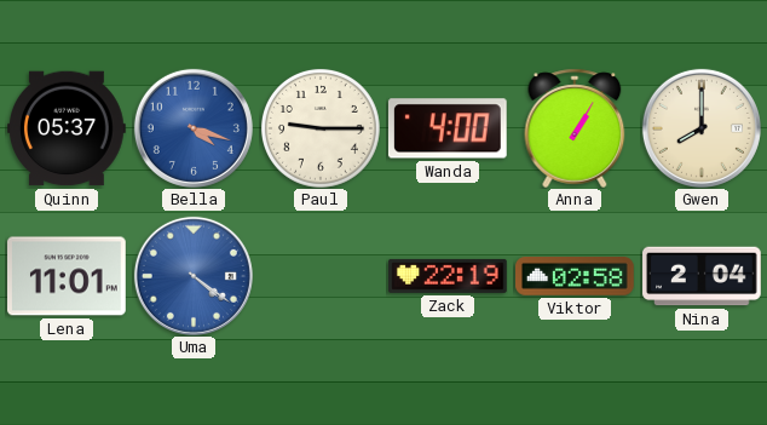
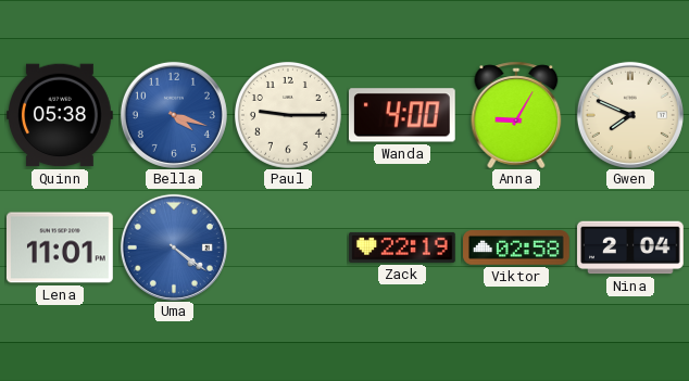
Quinn: 05:37 -> 05:38
Anna: 1:05 -> 9:05
Gwen: 8:00 -> 7:49
